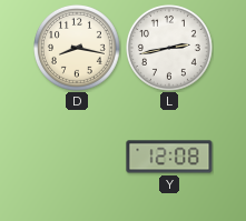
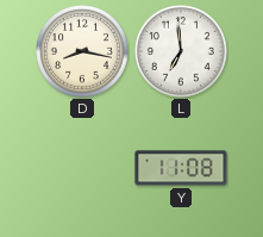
L: 2:43 -> 6:59
Y: 12:08 -> 11:08
